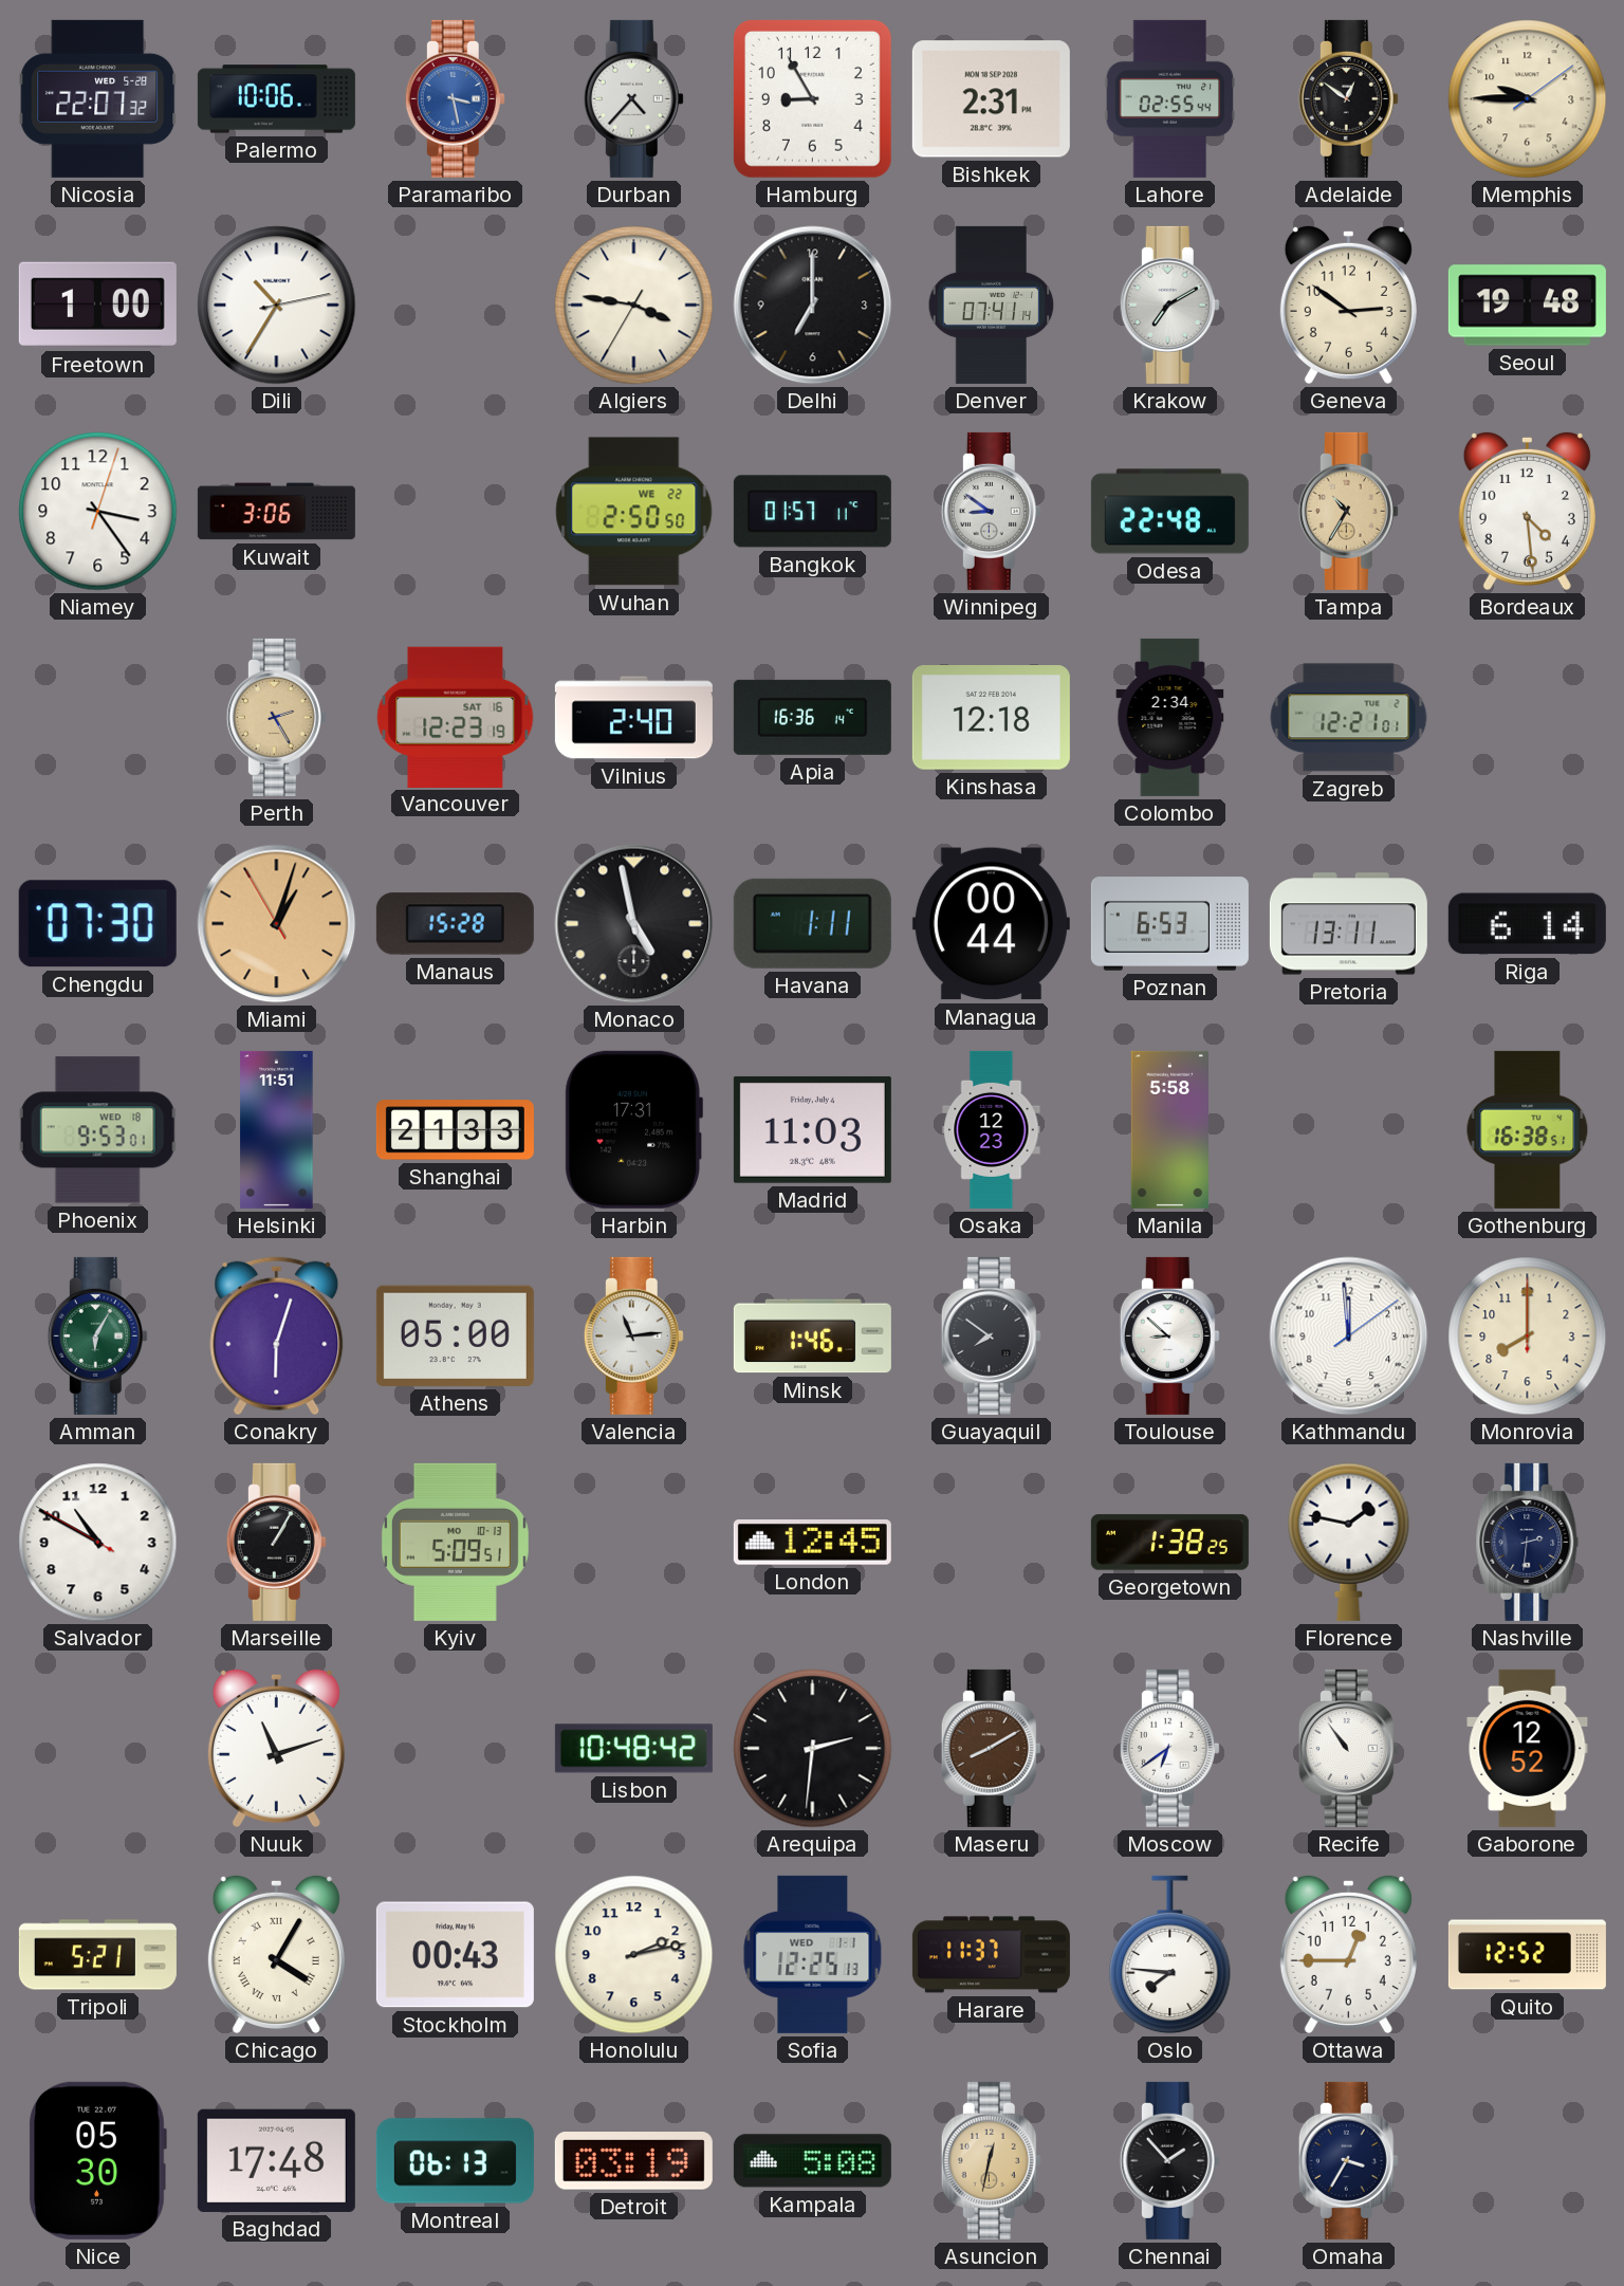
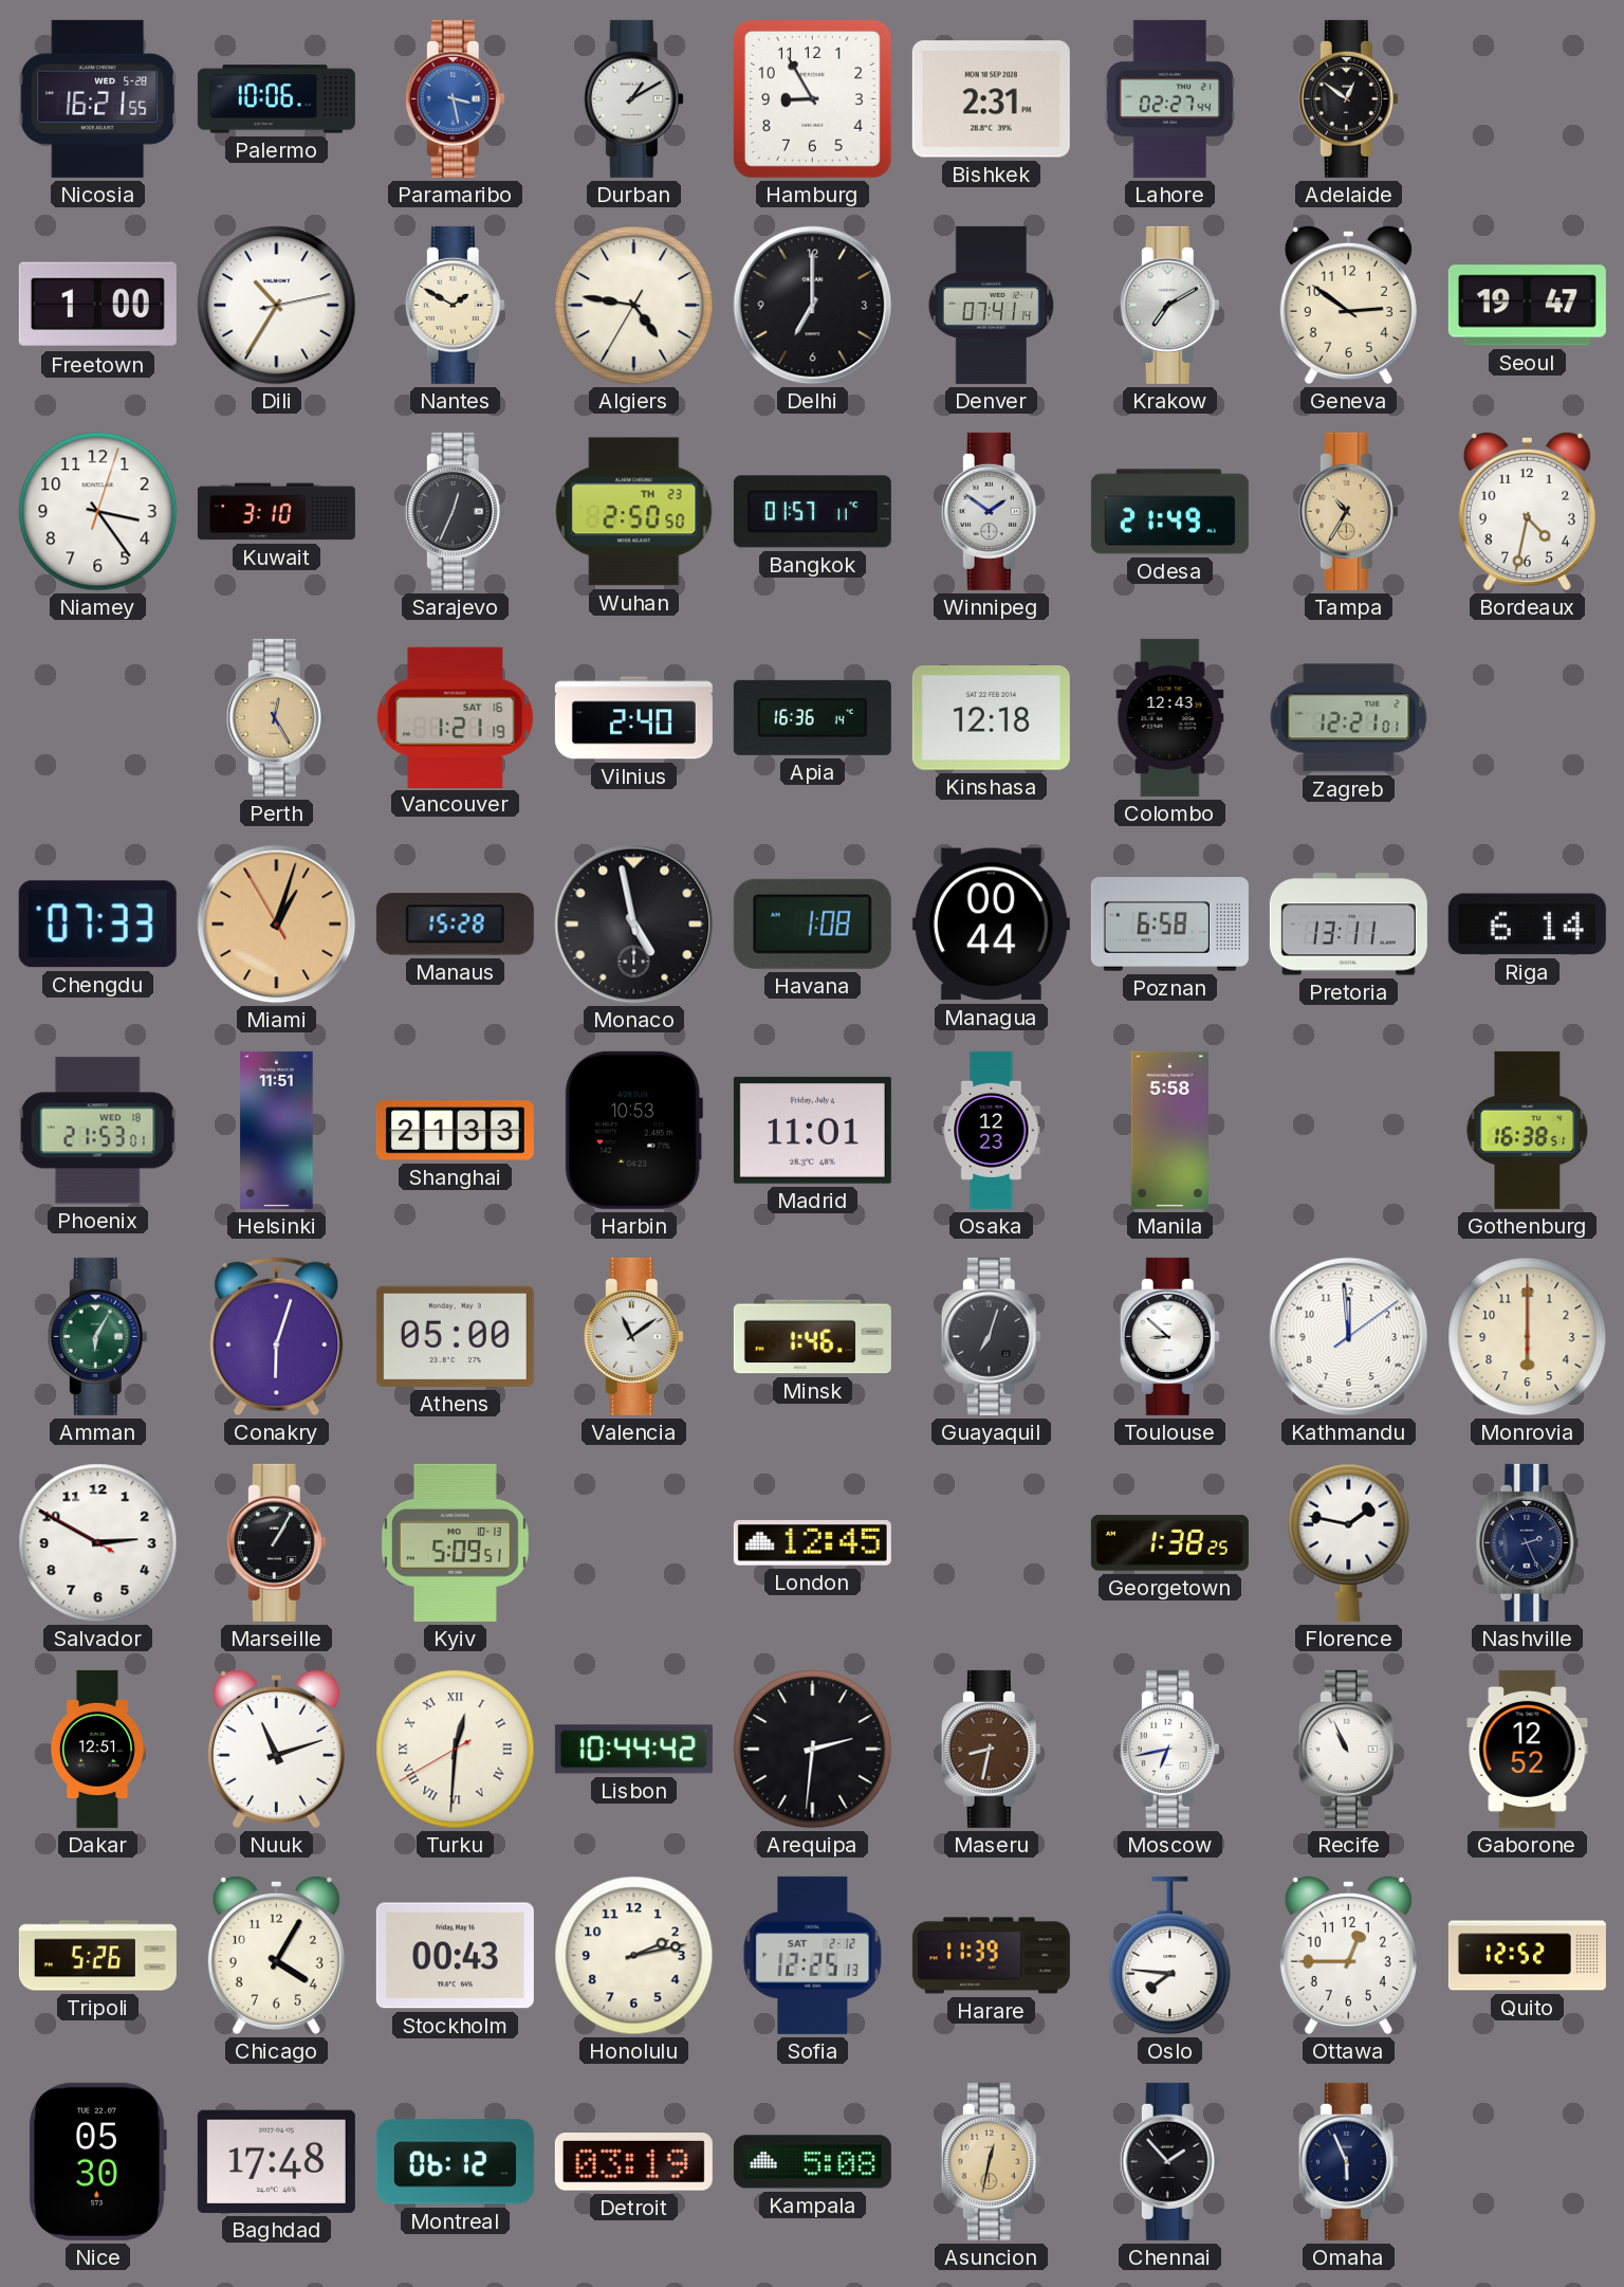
Nicosia: 22:07 -> 16:21
Durban: 4:37 -> 1:10
Lahore: 02:55 -> 02:27
Memphis: 9:45 -> none
Nantes: none -> 1:50
Algiers: 3:46 -> 4:46
Seoul: 19:48 -> 19:47
Kuwait: 3:06 -> 3:10
Sarajevo: none -> 12:34
Wuhan date: WE 22 -> TH 23
Winnipeg: 8:51 -> 1:51
Odesa: 22:48 -> 21:49
Bordeaux: 4:29 -> 4:32
Perth: 2:25 -> 12:25
Vancouver: 12:23 -> 1:21
Colombo: 2:34 -> 12:43
Chengdu: 07:30 -> 07:33
Havana: 1:11 -> 1:08
Poznan: 6:53 -> 6:58
Phoenix: 9:53 -> 21:53
Harbin: 17:31 -> 10:53
Madrid: 11:03 -> 11:01
Valencia: 11:14 -> 11:09
Guayaquil: 7:51 -> 7:03
Monrovia: 8:00 -> 6:00
Salvador: 10:49 -> 2:49
Nashville: 2:31 -> 2:26
Dakar: none -> 12:51
Turku: none -> 12:30
Lisbon: 10:48 -> 10:44
Maseru: 8:10 -> 8:32
Moscow: 6:39 -> 6:43
Recife: 10:54 -> 10:56
Tripoli: 5:21 -> 5:26
Chicago numerals: Roman -> Arabic
Sofia date: WED 1-1 -> SAT 2-12
Harare: 11:37 -> 11:39
Montreal: 06:13 -> 06:12
Omaha: 3:35 -> 5:56
